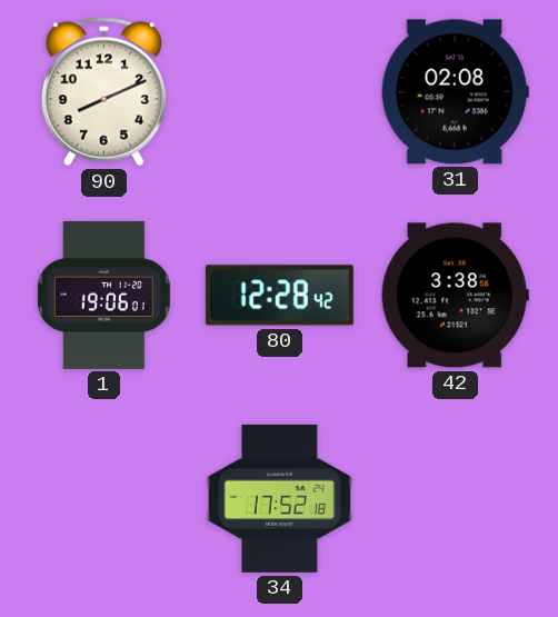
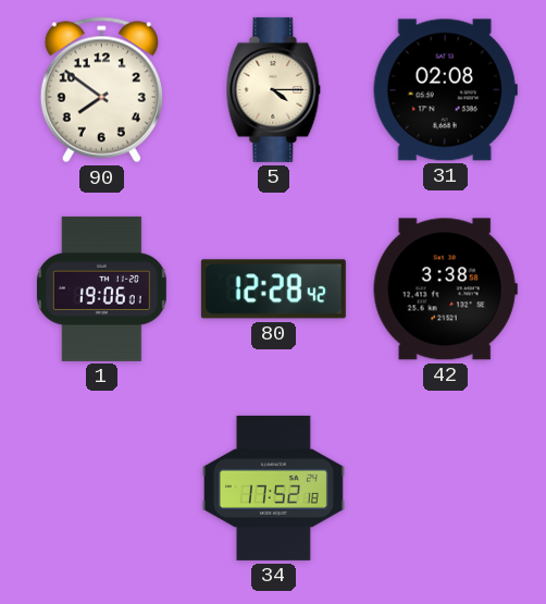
90: 8:11 -> 7:51
5: none -> 4:15
